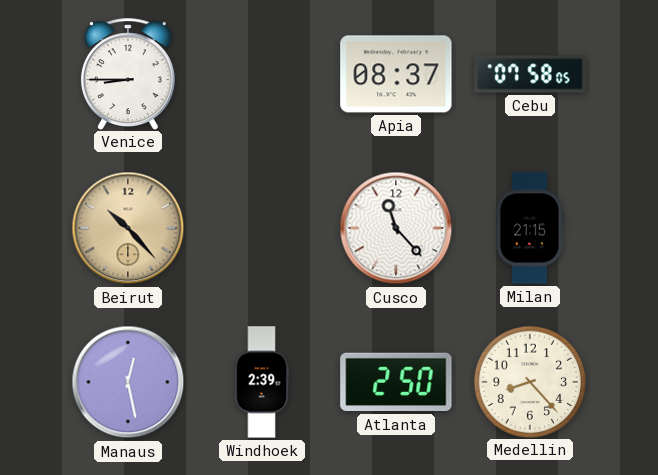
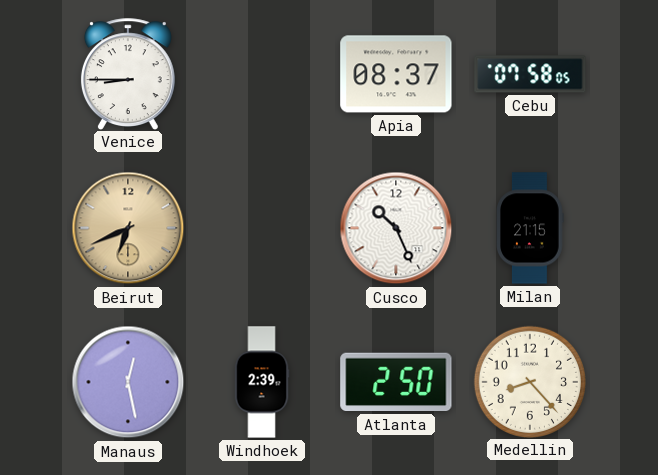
Beirut: 10:23 -> 6:41
Cusco: 11:23 -> 10:26
